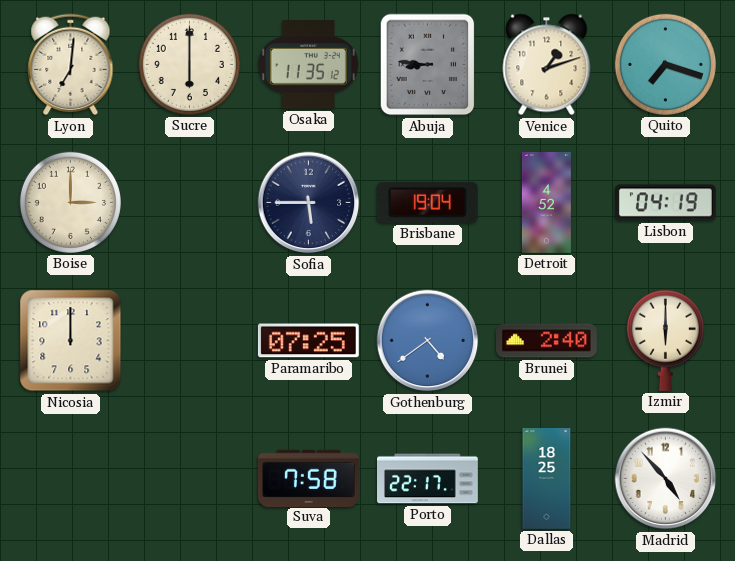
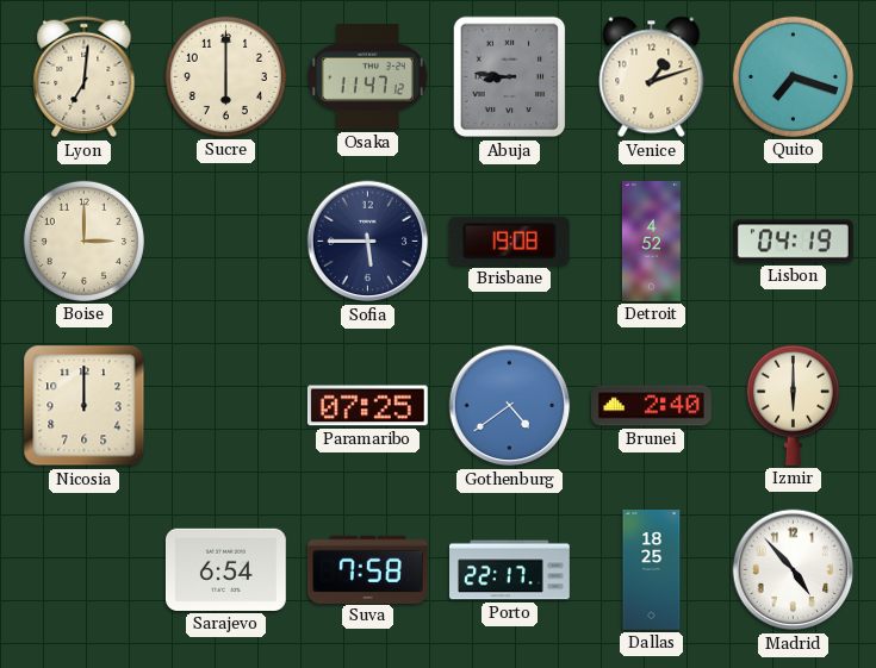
Osaka: 11:35 -> 11:47
Brisbane: 19:04 -> 19:08
Sarajevo: none -> 6:54
